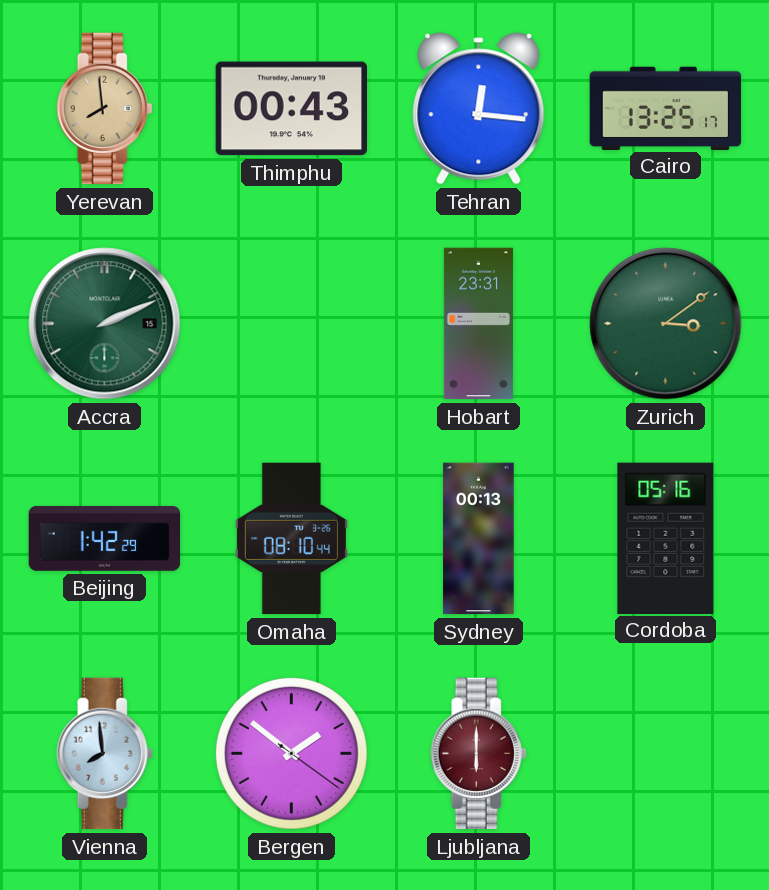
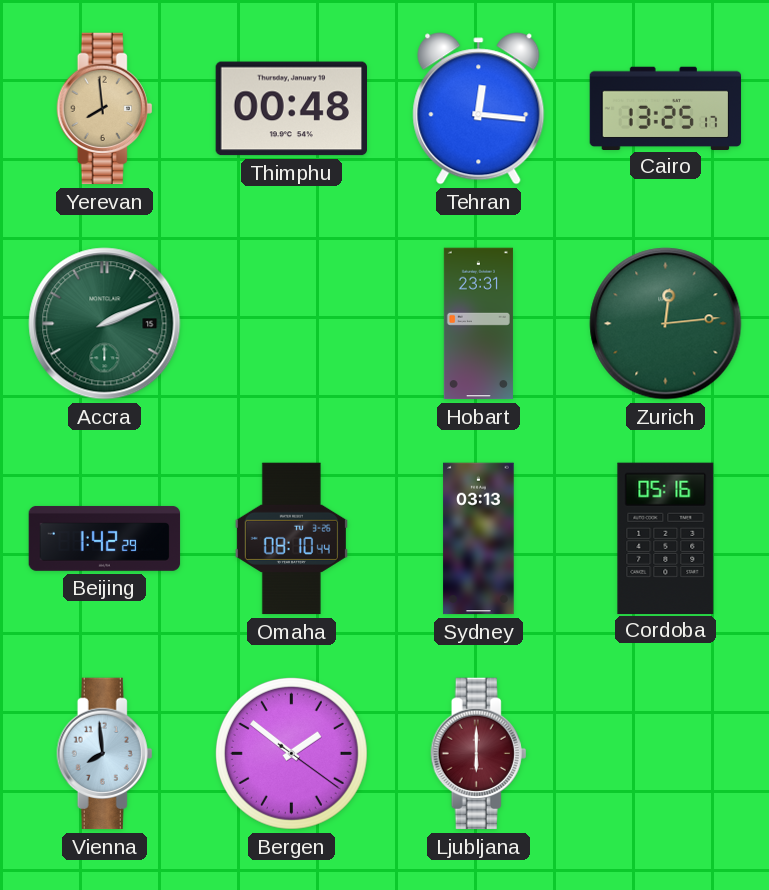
Thimphu: 00:43 -> 00:48
Zurich: 3:09 -> 12:14
Sydney: 00:13 -> 03:13
